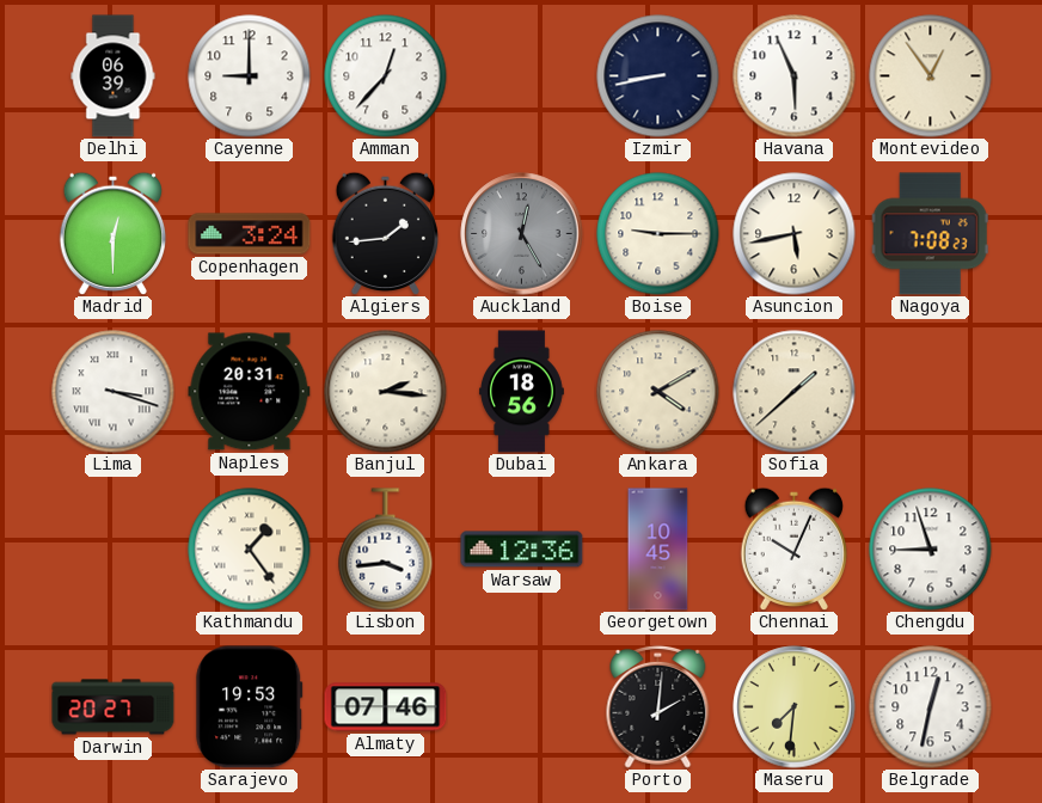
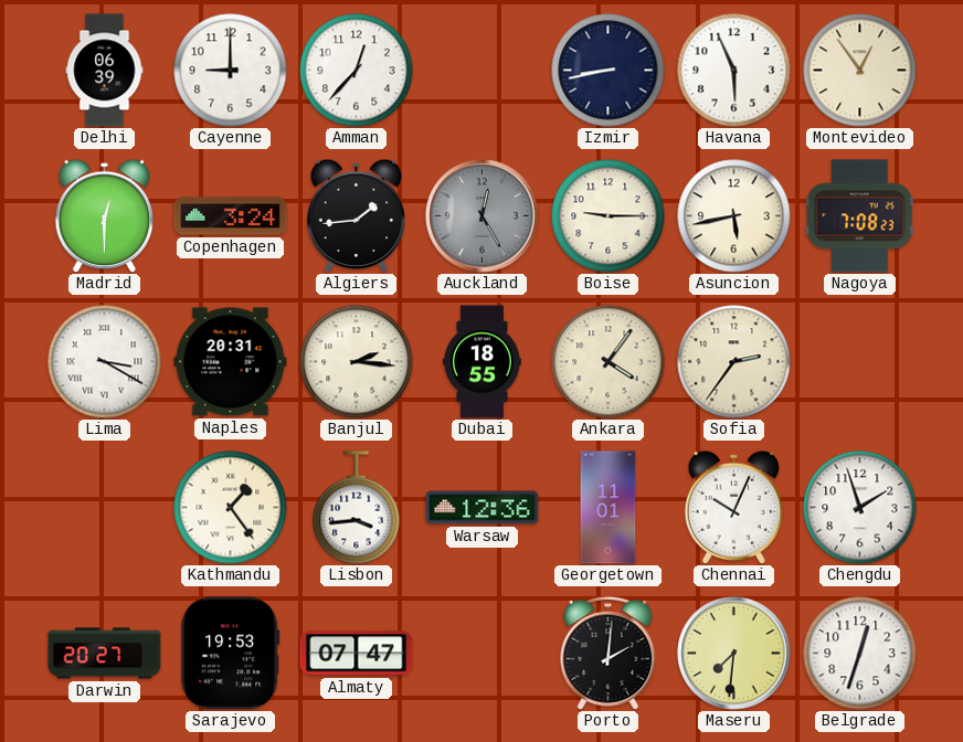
Lima: 3:18 -> 3:20
Dubai: 18:56 -> 18:55
Ankara: 4:10 -> 4:06
Sofia: 1:38 -> 2:36
Georgetown: 10:45 -> 11:01
Chengdu: 8:57 -> 1:57
Almaty: 07:46 -> 07:47
Belgrade: 12:32 -> 12:33
